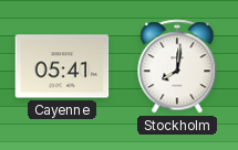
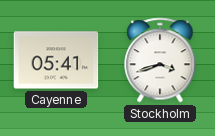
Stockholm: 8:01 -> 3:42
